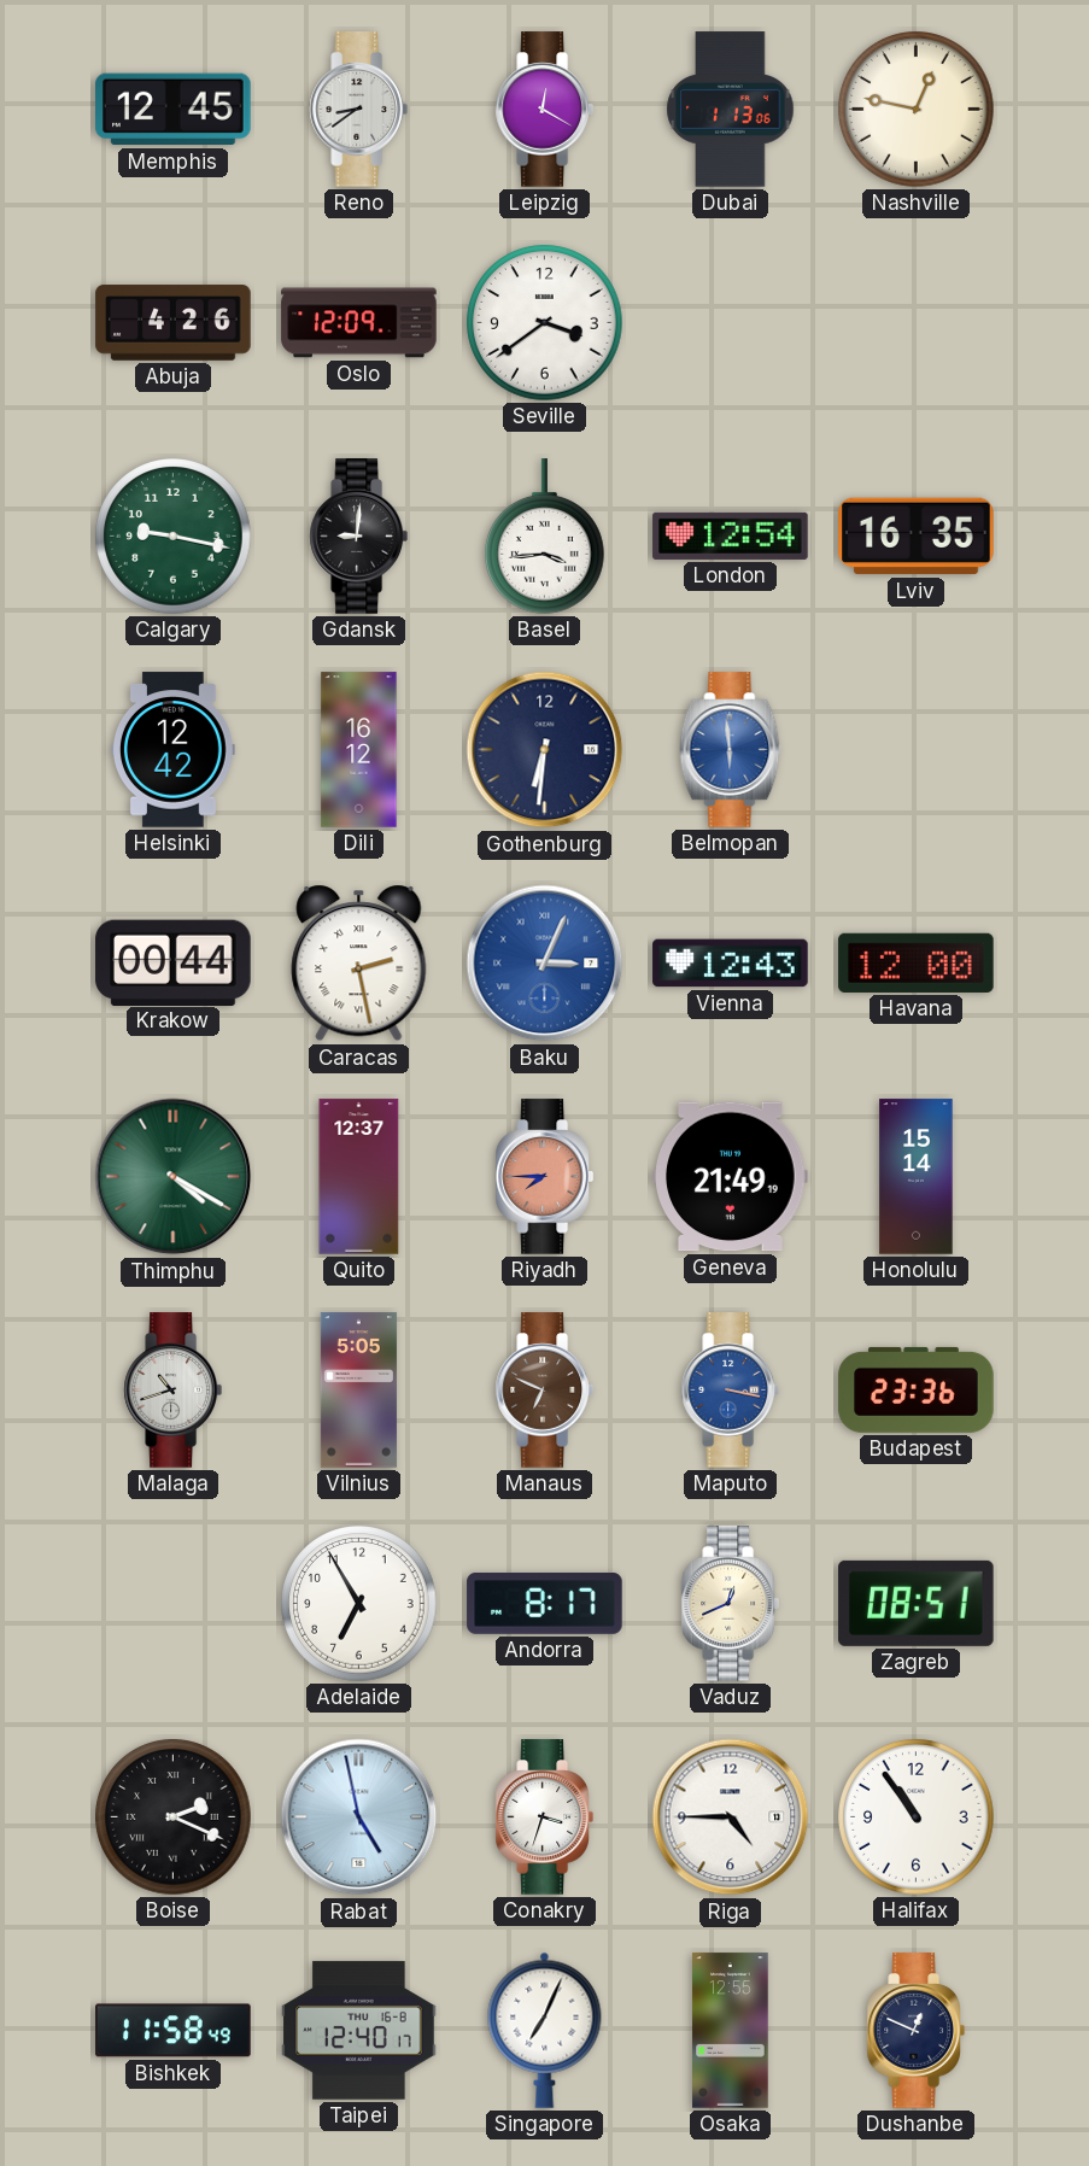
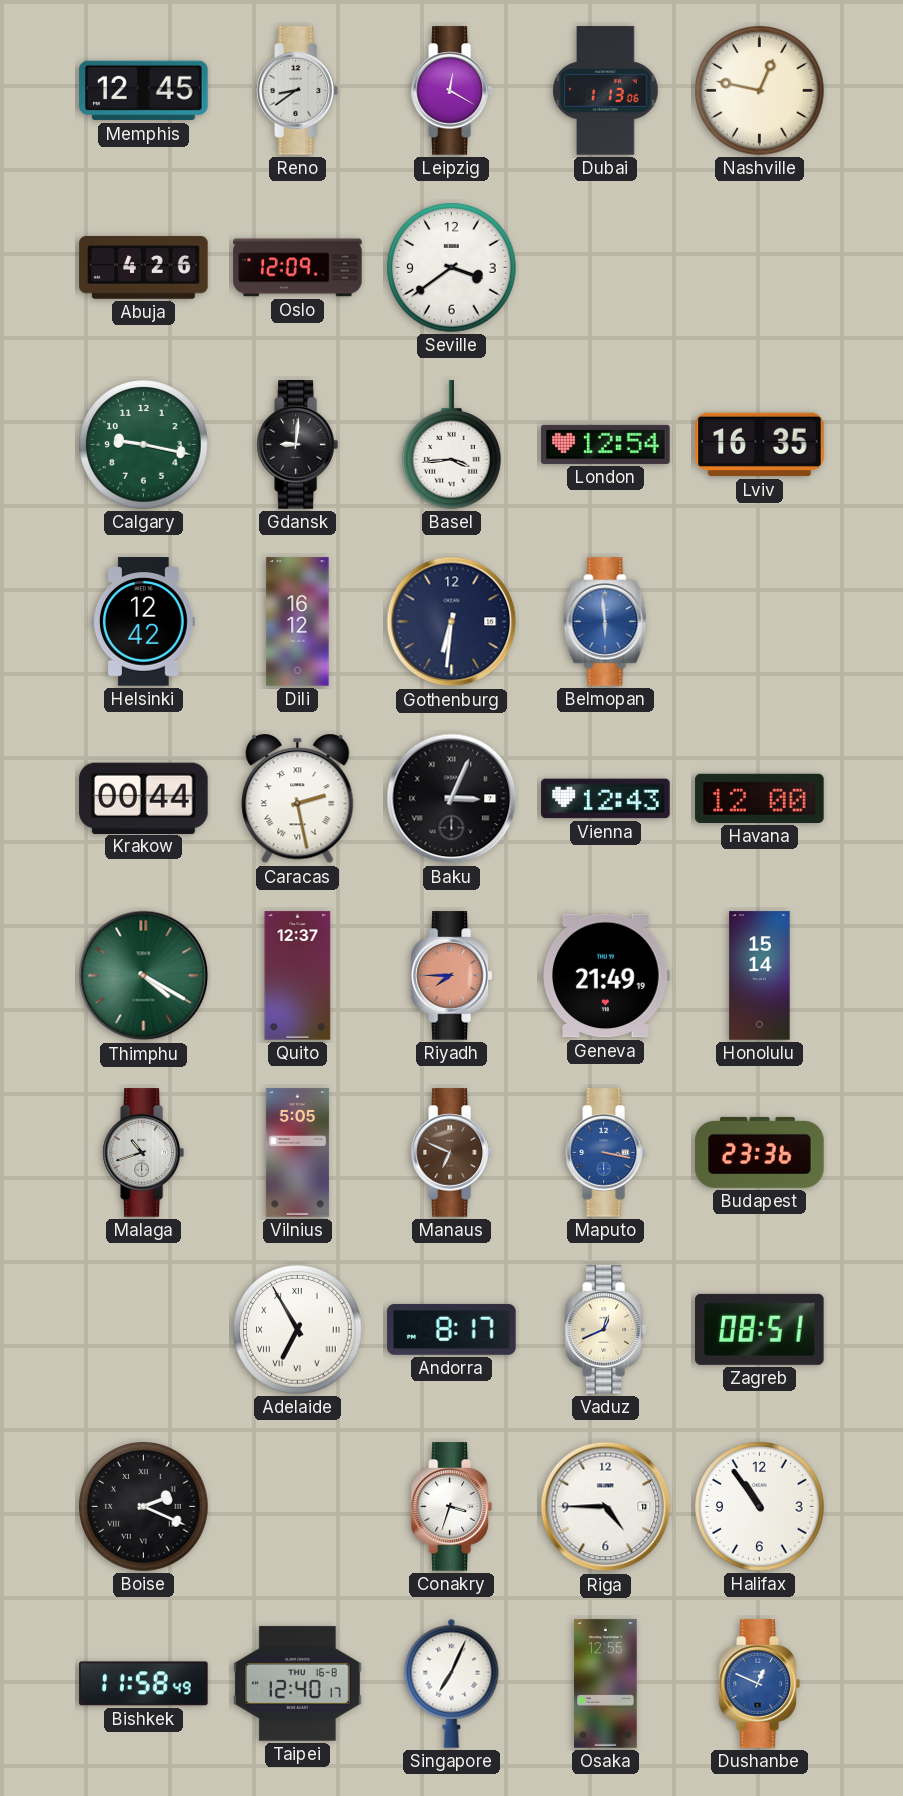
Baku dial: blue -> black
Adelaide numerals: Arabic -> Roman
Rabat: 4:58 -> none
Dushanbe dial: navy -> blue
